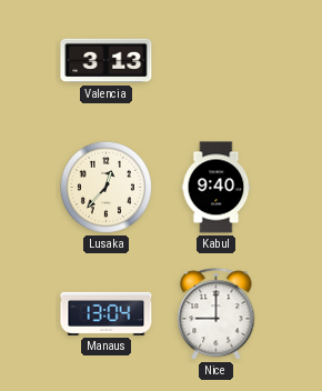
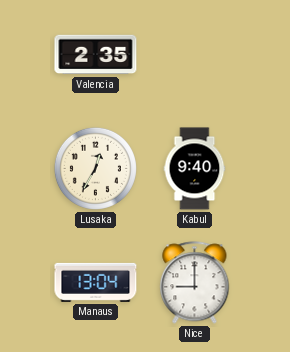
Valencia: 3:13 -> 2:35
Lusaka: 12:37 -> 12:35
